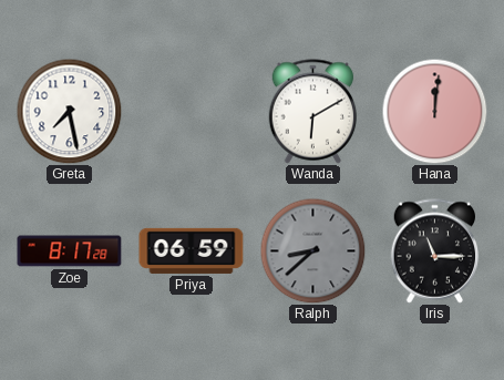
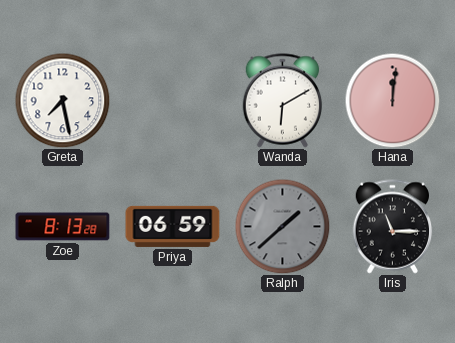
Zoe: 8:17 -> 8:13
Ralph: 8:38 -> 1:38
